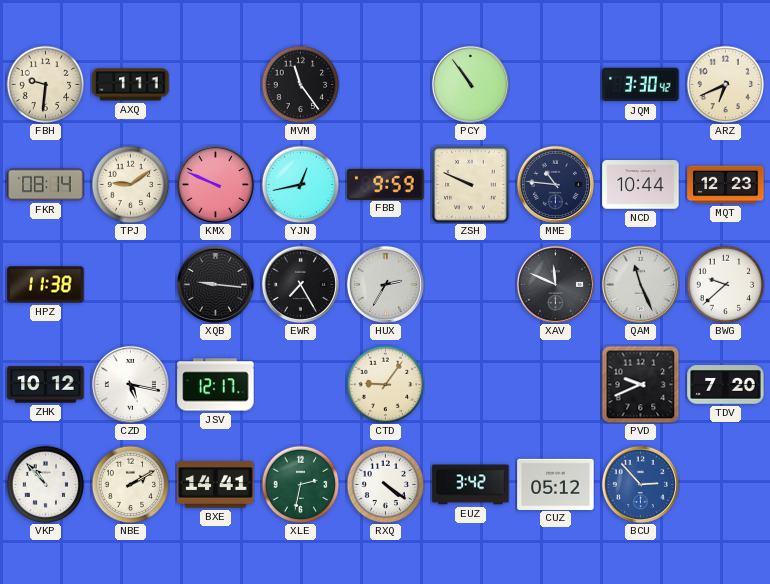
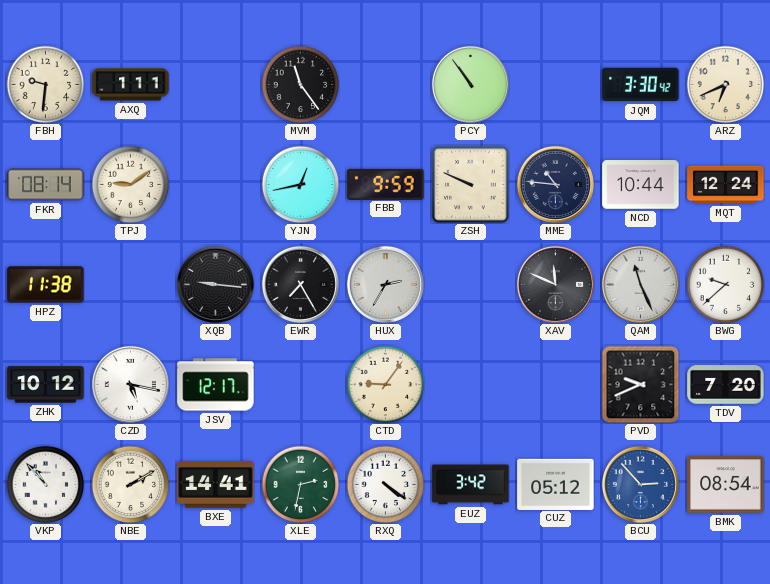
KMX: 9:49 -> none
MQT: 12:23 -> 12:24
BMK: none -> 08:54
